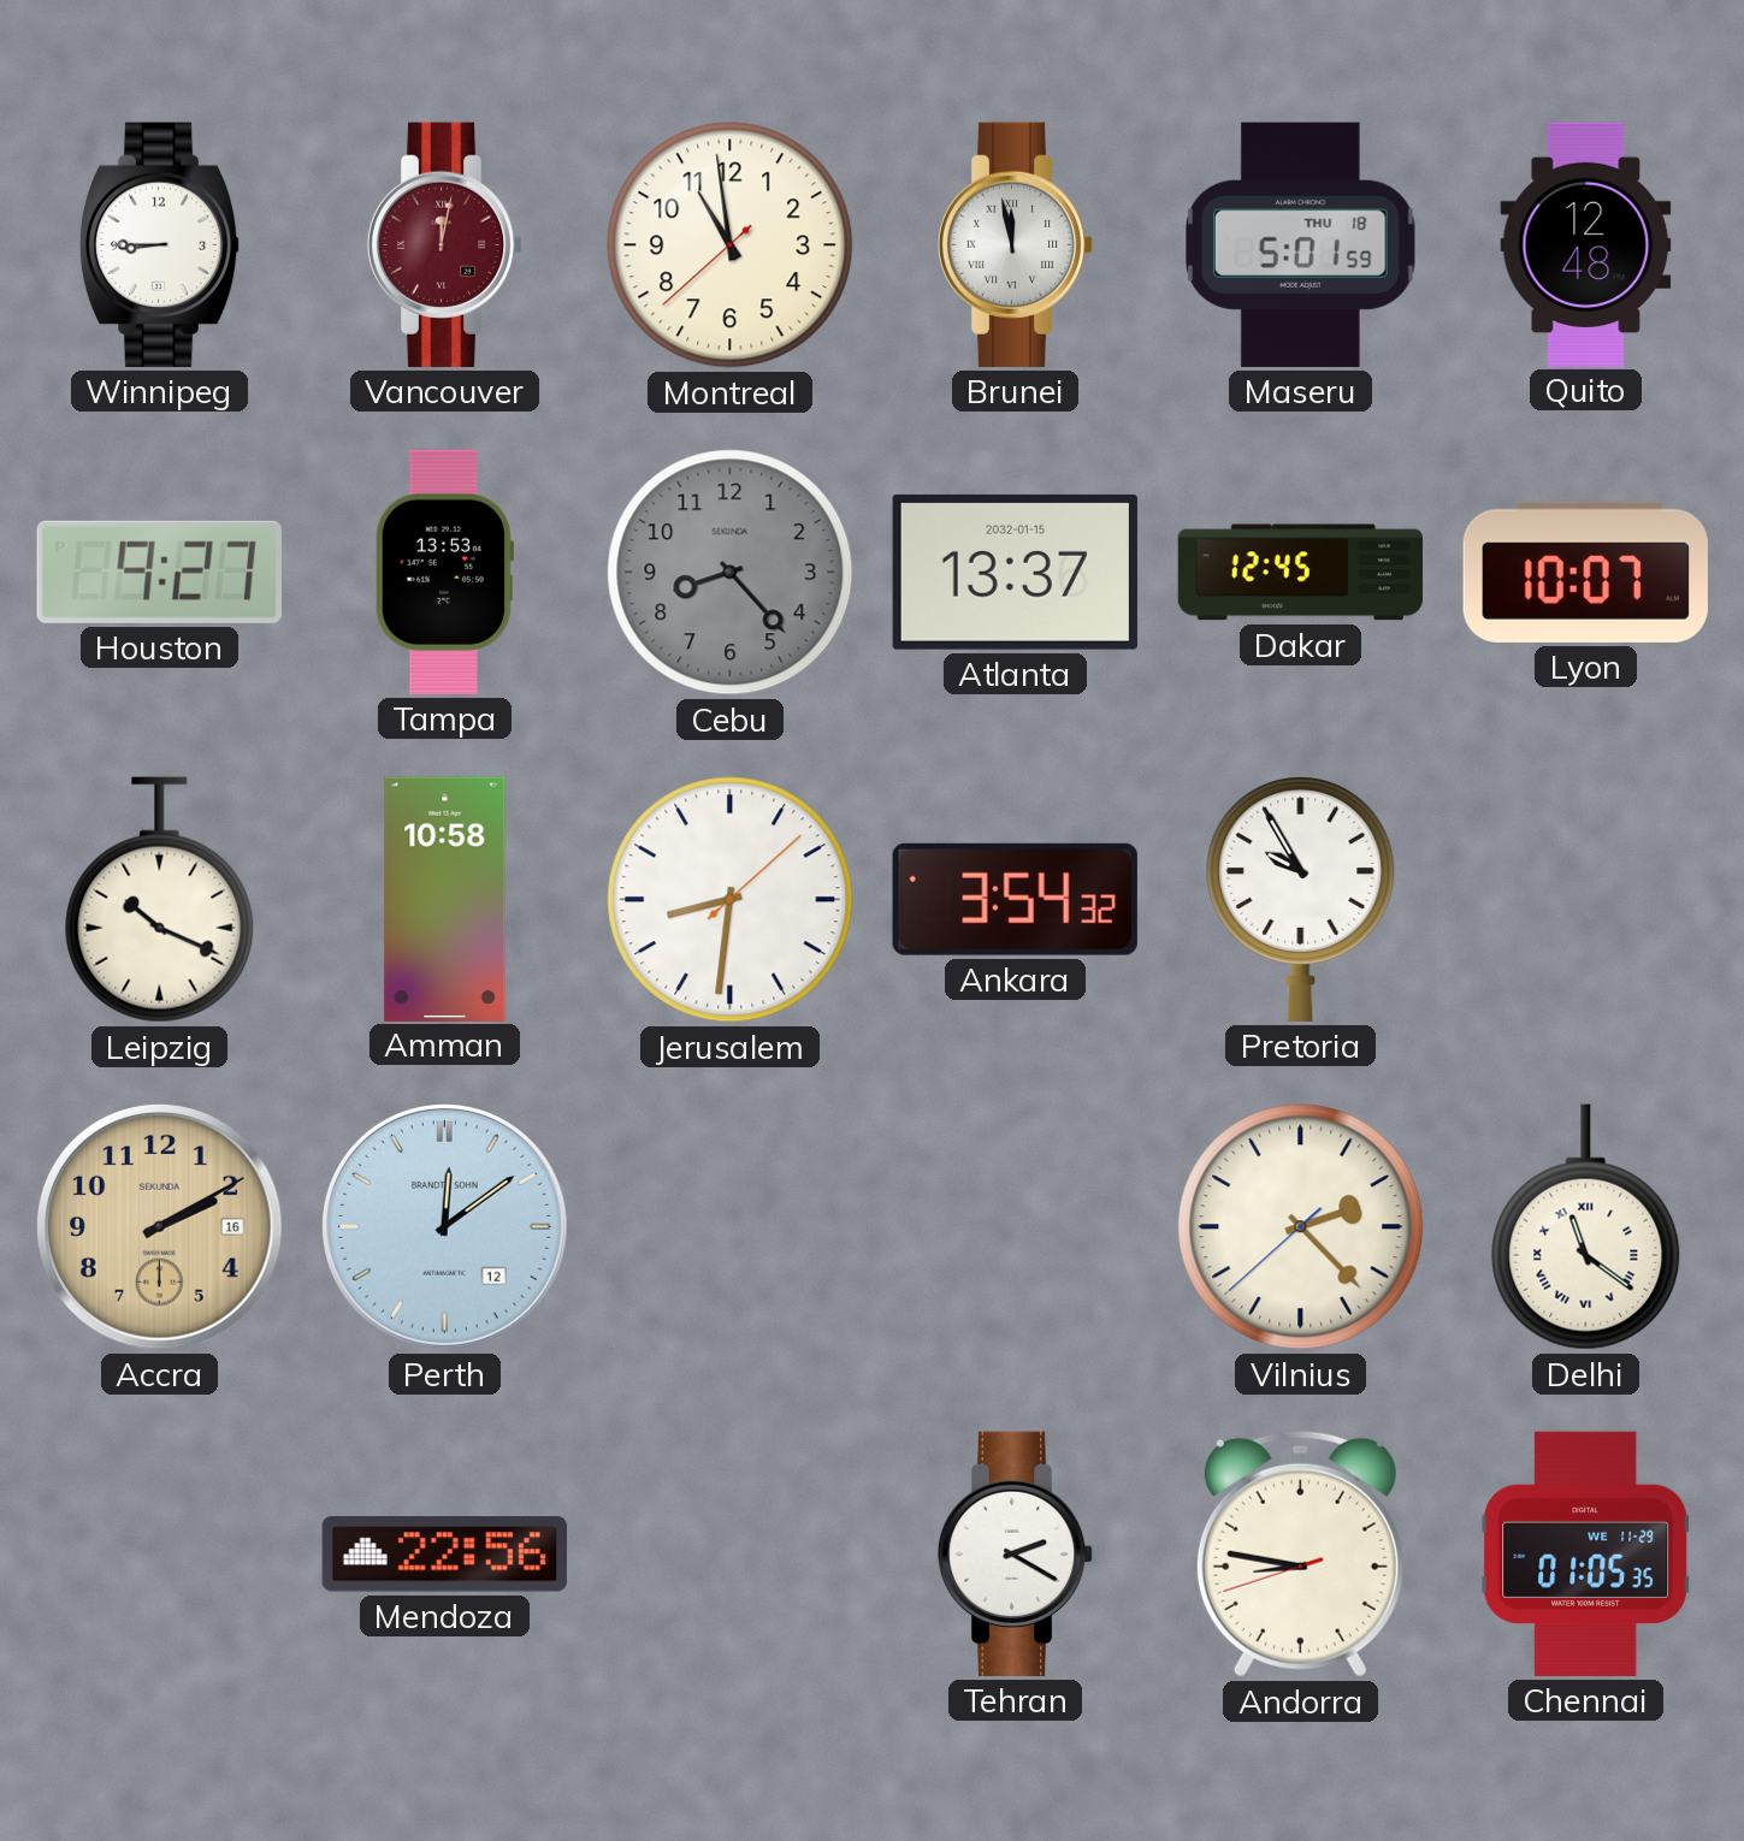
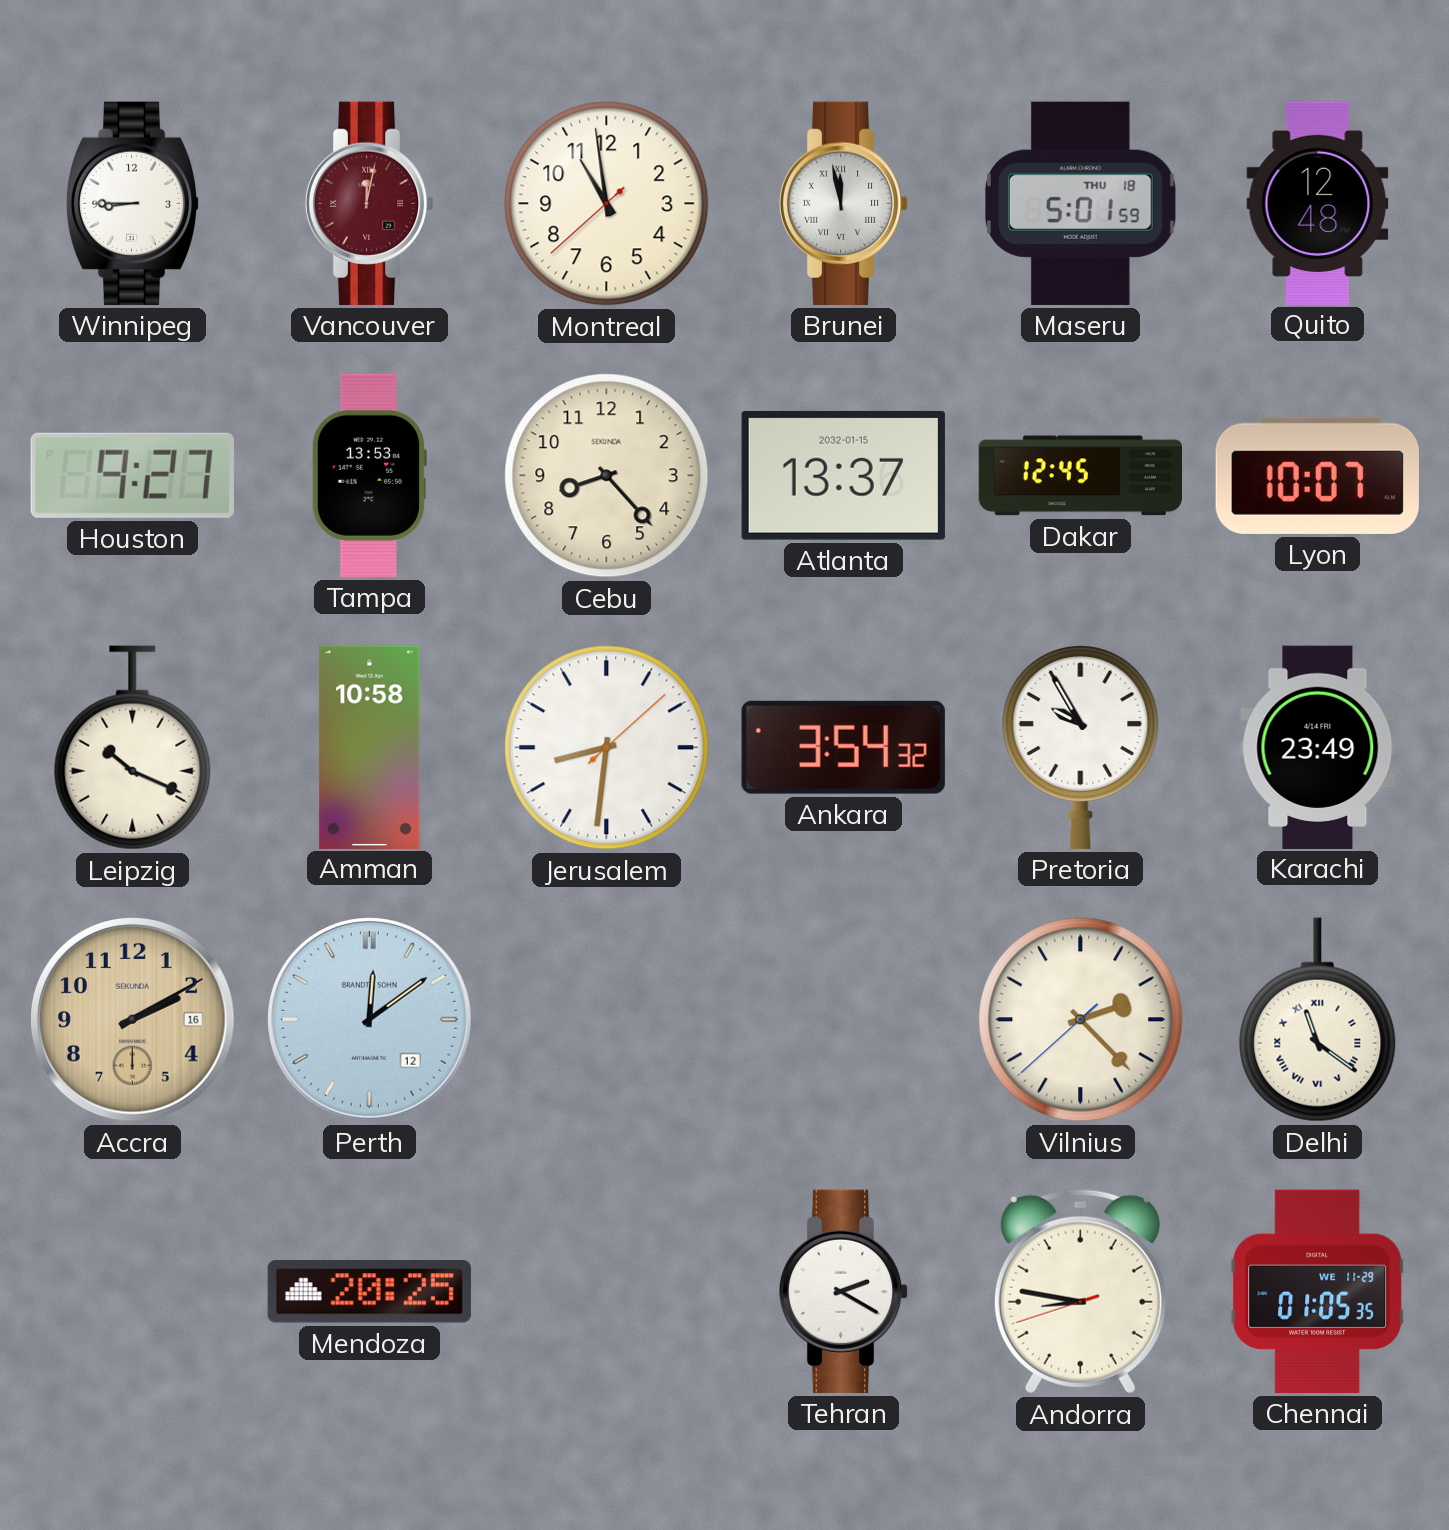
Cebu dial: grey -> cream
Karachi: none -> 23:49
Mendoza: 22:56 -> 20:25
